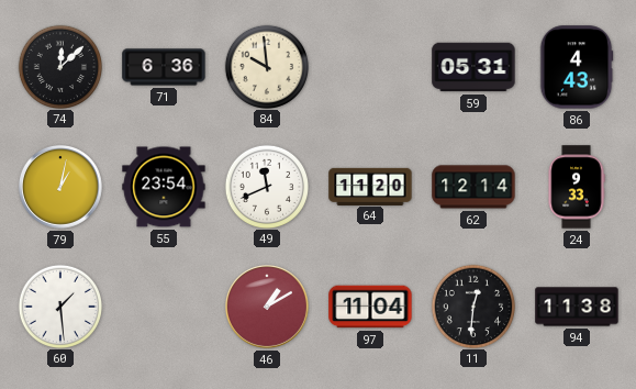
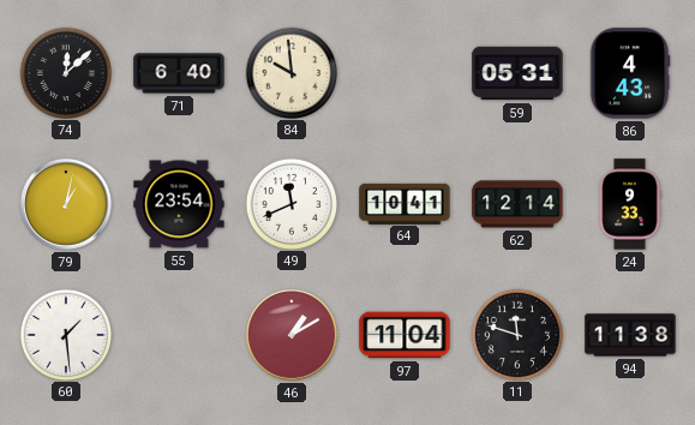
71: 6:36 -> 6:40
64: 11:20 -> 10:41
11: 12:31 -> 11:48
